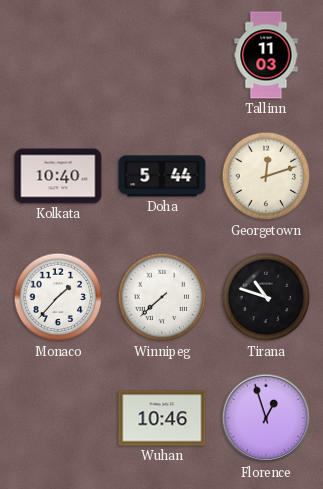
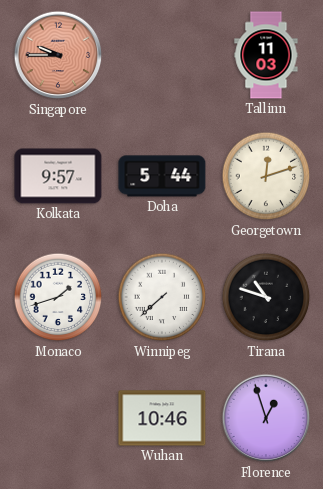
Singapore: none -> 9:45
Kolkata: 10:40 -> 9:57
Monaco: 1:37 -> 1:42
